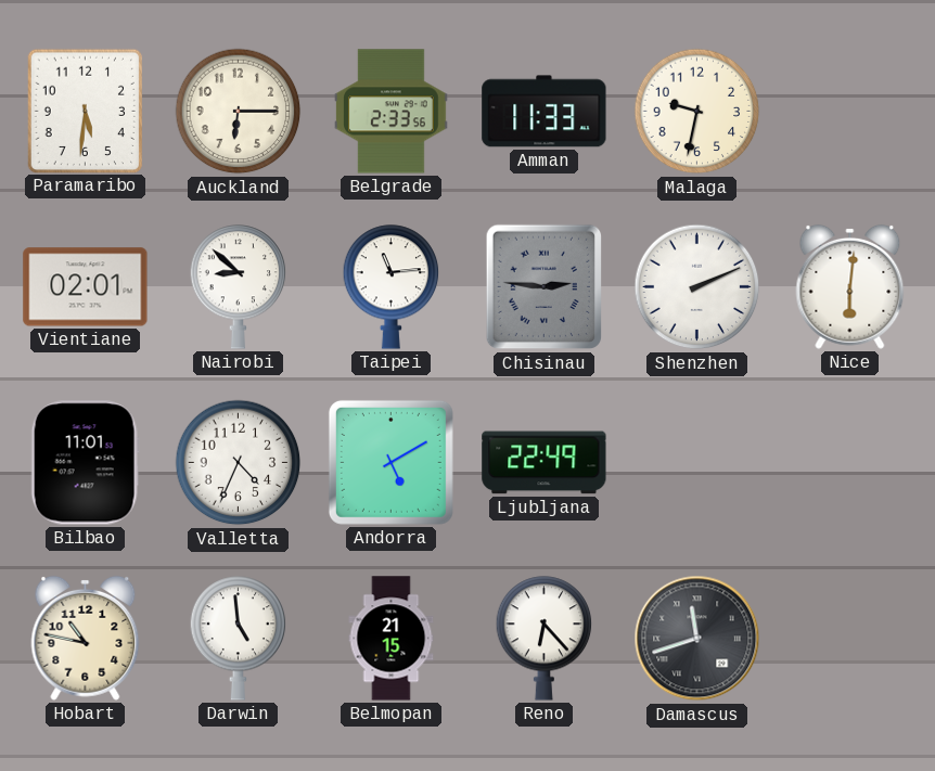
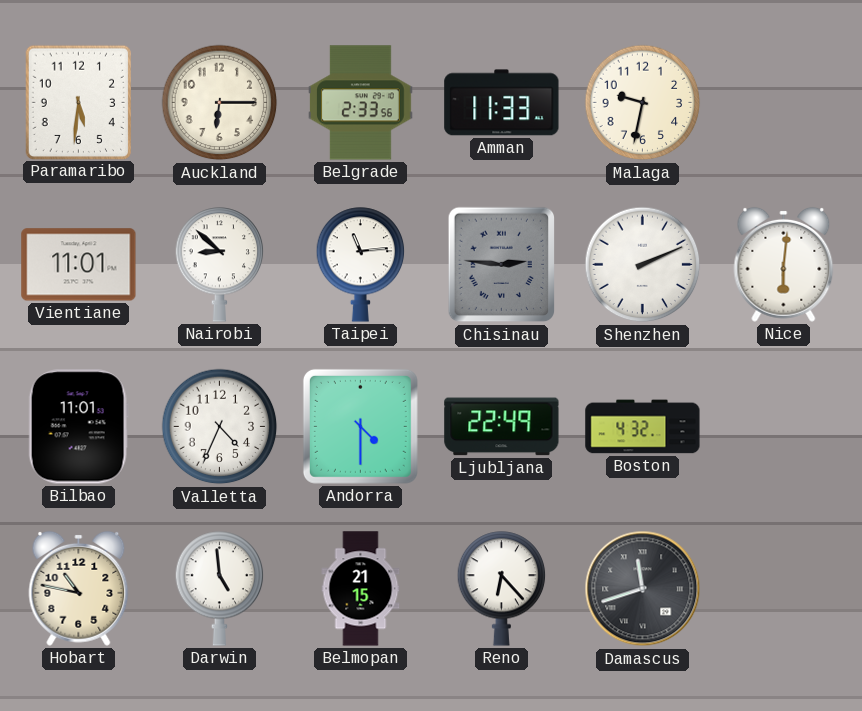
Vientiane: 02:01 -> 11:01
Andorra: 5:10 -> 4:30
Boston: none -> 4:32
